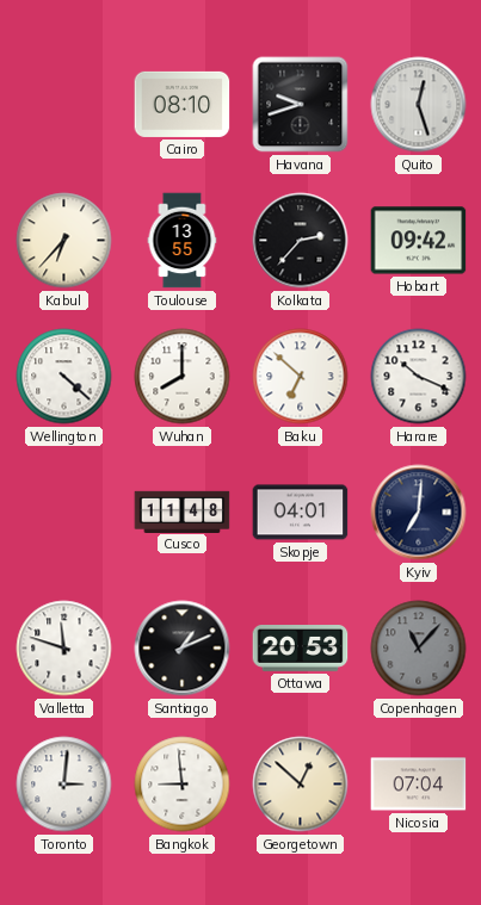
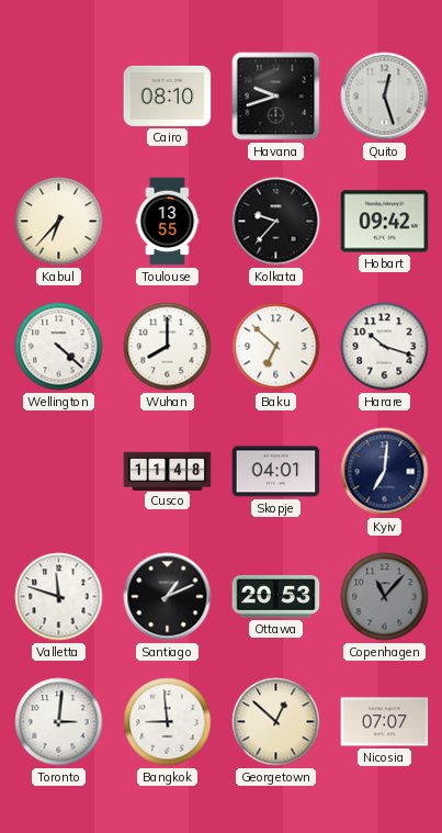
Kolkata: 2:37 -> 9:37
Harare: 10:19 -> 10:18
Nicosia: 07:04 -> 07:07
